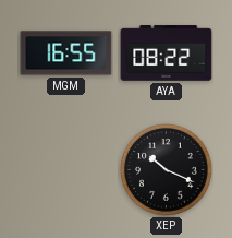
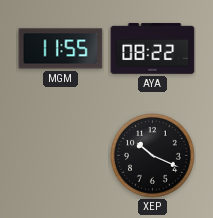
MGM: 16:55 -> 11:55
